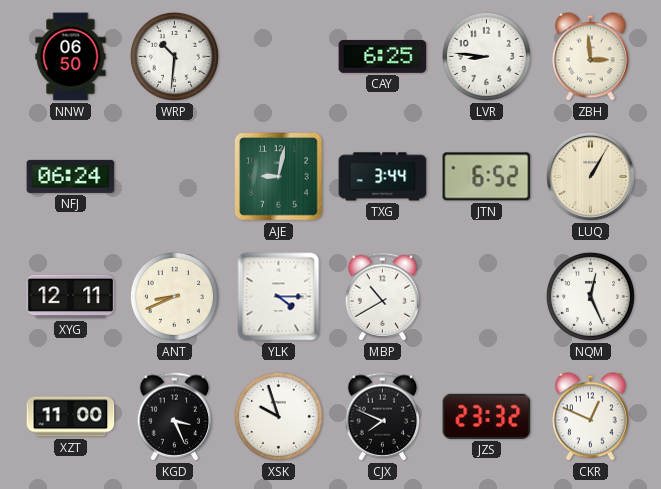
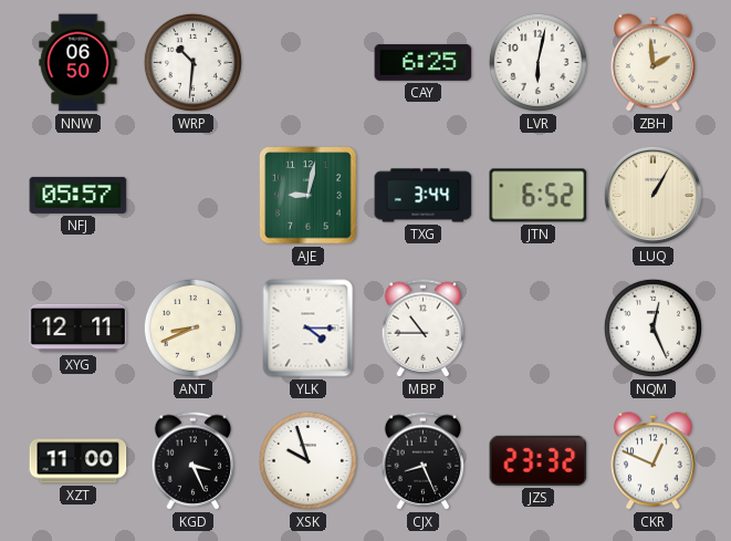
LVR: 8:46 -> 6:02
ZBH: 2:59 -> 1:59
NFJ: 06:24 -> 05:57
MBP: 10:40 -> 10:45
CJX: 7:49 -> 8:26
